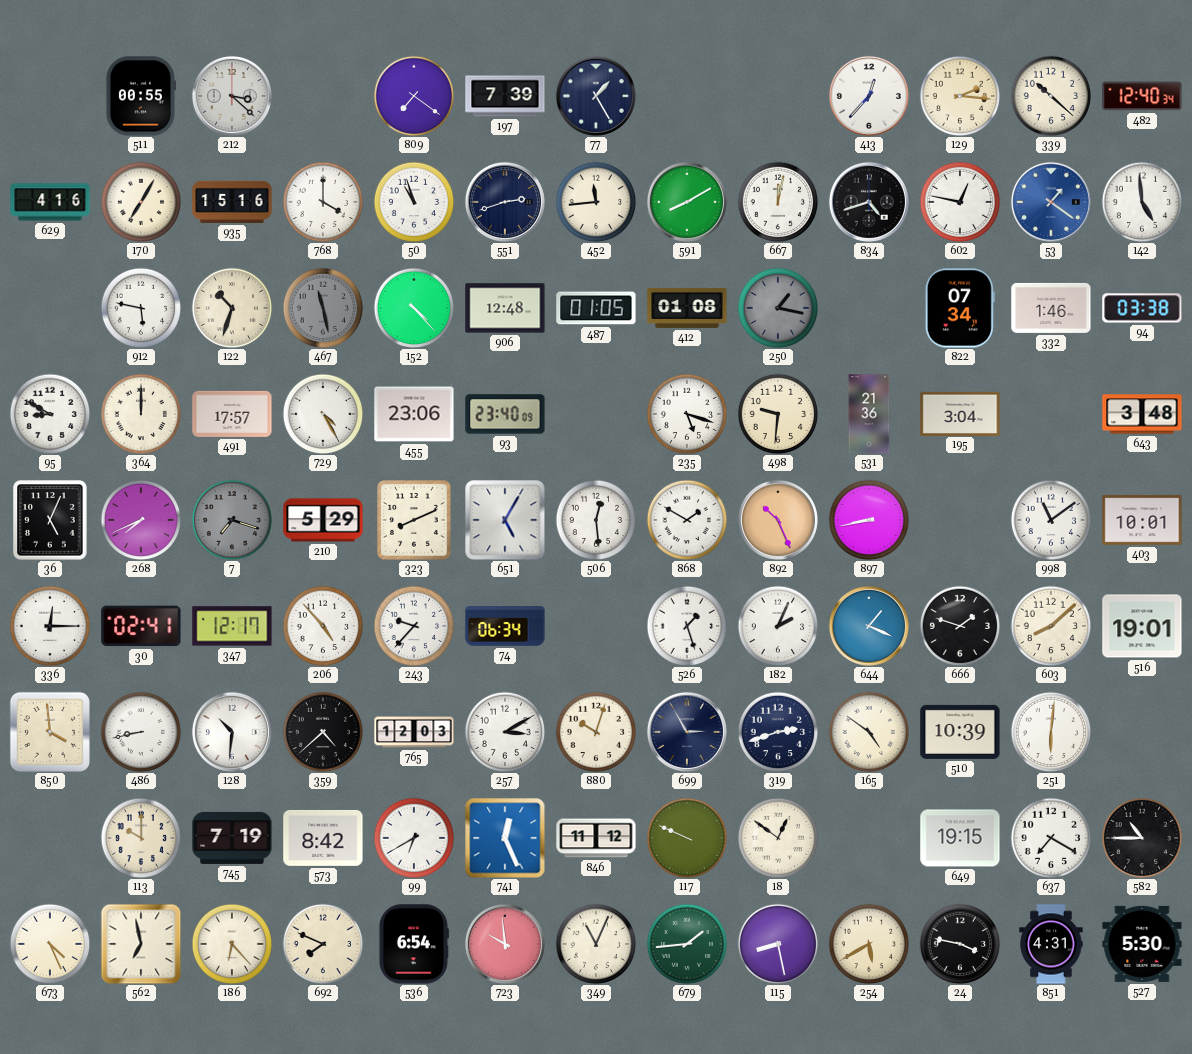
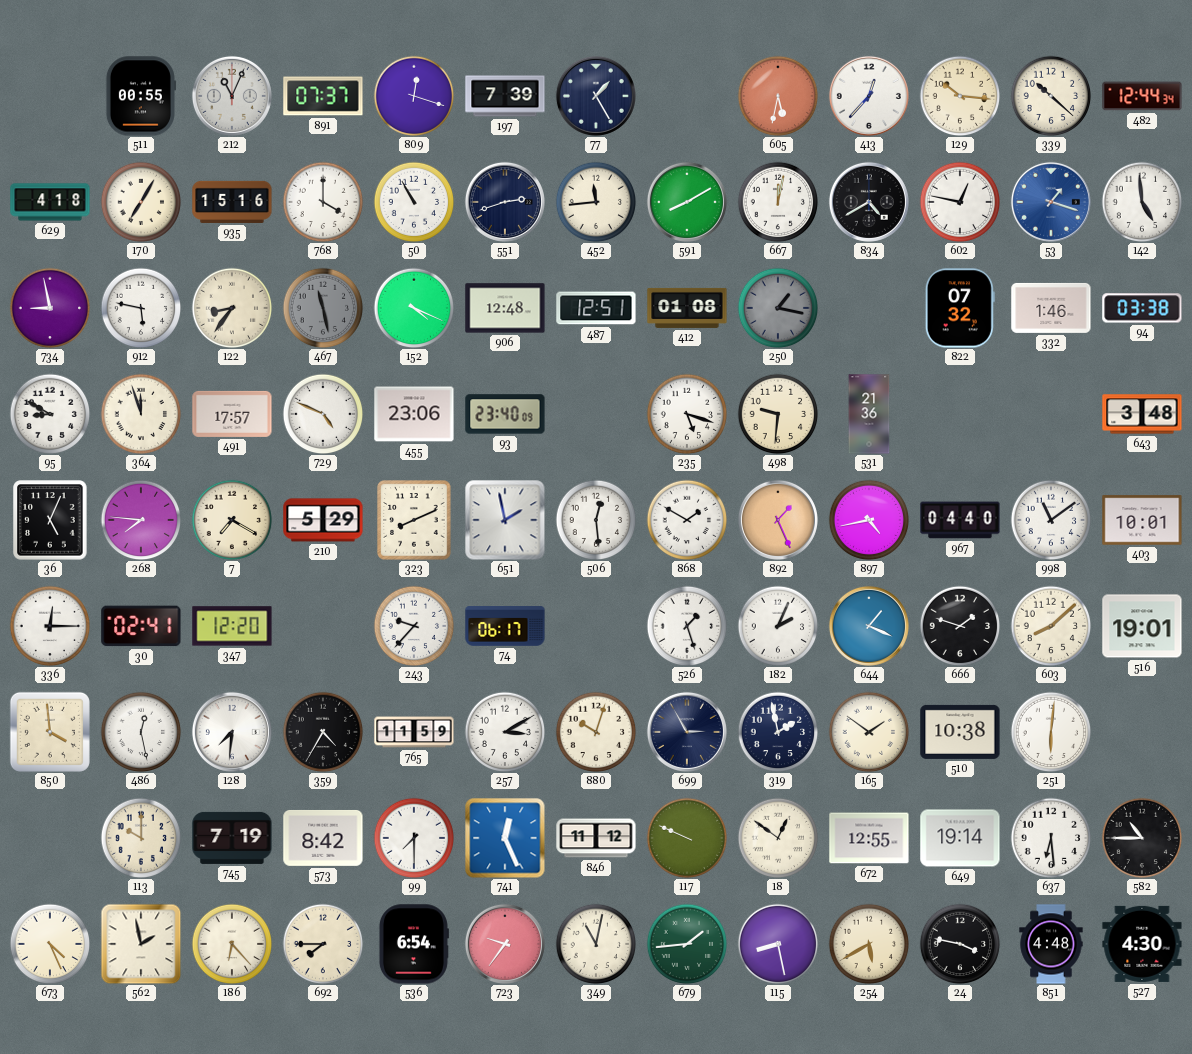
212: 3:22 -> 11:04
891: none -> 07:37
809: 7:21 -> 12:18
605: none -> 5:32
129: 2:16 -> 10:16
482: 12:40 -> 12:44
629: 4:16 -> 4:18
50: 10:57 -> 10:55
834: 4:42 -> 4:40
53: 1:21 -> 1:18
734: none -> 8:58
122: 10:33 -> 8:36
152: 4:23 -> 4:19
487: 01:05 -> 12:51
822: 07:34 -> 07:32
364: 12:00 -> 11:57
729: 4:25 -> 4:49
195: 3:04 -> none
268: 7:41 -> 7:46
7: 7:18 -> 7:20
7 dial: grey -> cream
651: 5:05 -> 1:58
892: 10:26 -> 1:26
897: 8:43 -> 4:43
967: none -> 04:40
347: 12:17 -> 12:20
206: 4:53 -> none
74: 06:34 -> 06:17
486: 8:43 -> 12:28
128: 10:31 -> 7:31
359: 4:38 -> 4:35
765: 12:03 -> 11:59
319: 2:42 -> 1:58
165: 4:51 -> 1:51
510: 10:39 -> 10:38
99: 6:40 -> 7:30
672: none -> 12:55
649: 19:15 -> 19:14
637: 7:20 -> 6:29
562: 6:58 -> 1:58
692: 7:49 -> 7:45
723: 9:59 -> 9:36
349: 11:04 -> 11:02
851: 4:31 -> 4:48
527: 5:30 -> 4:30
